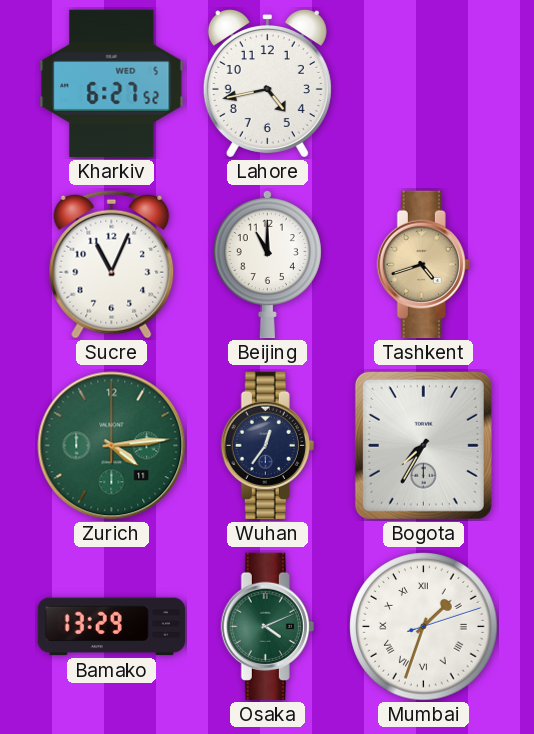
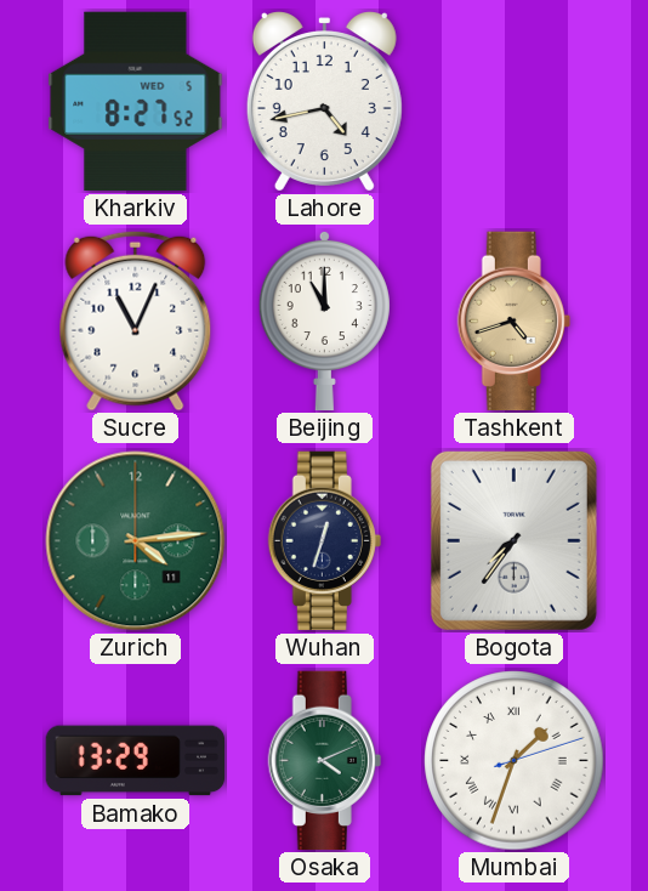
Kharkiv: 6:27 -> 8:27
Wuhan: 12:36 -> 12:33
Bogota: 7:35 -> 7:36
